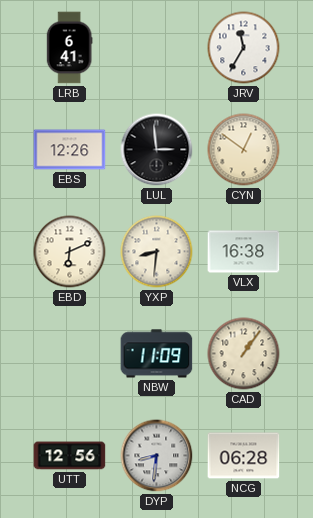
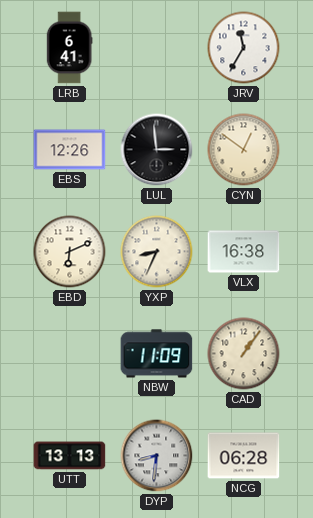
YXP: 8:31 -> 8:34
UTT: 12:56 -> 13:13
